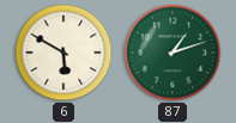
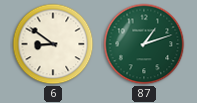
6: 5:50 -> 8:51
